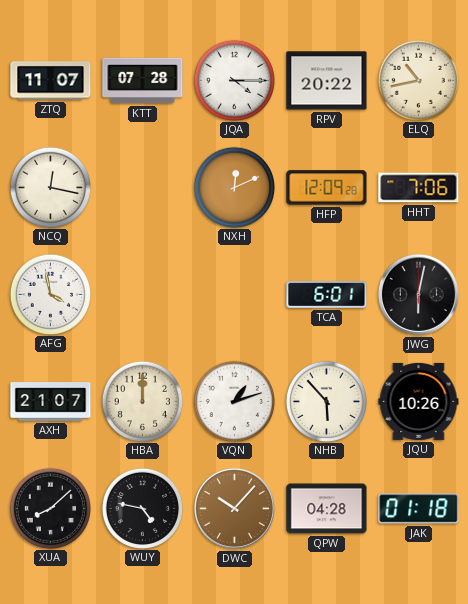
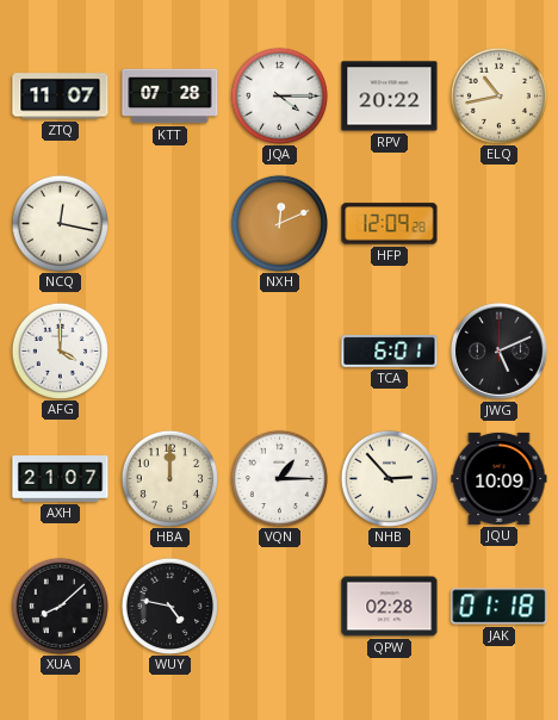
HHT: 7:06 -> none
AFG: 3:58 -> 4:00
JWG: 6:02 -> 5:11
VQN: 1:12 -> 1:15
NHB: 5:53 -> 2:53
JQU: 10:26 -> 10:09
DWC: 10:07 -> none
QPW: 04:28 -> 02:28
